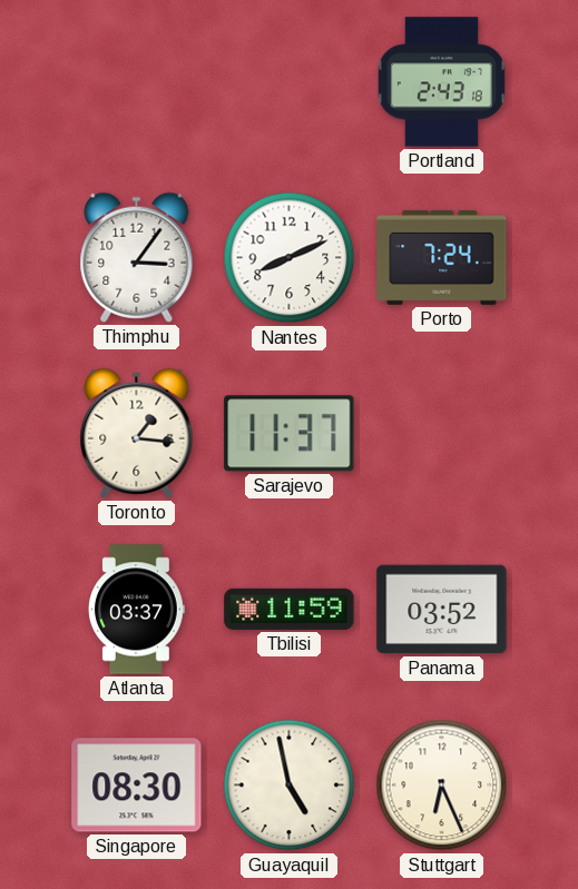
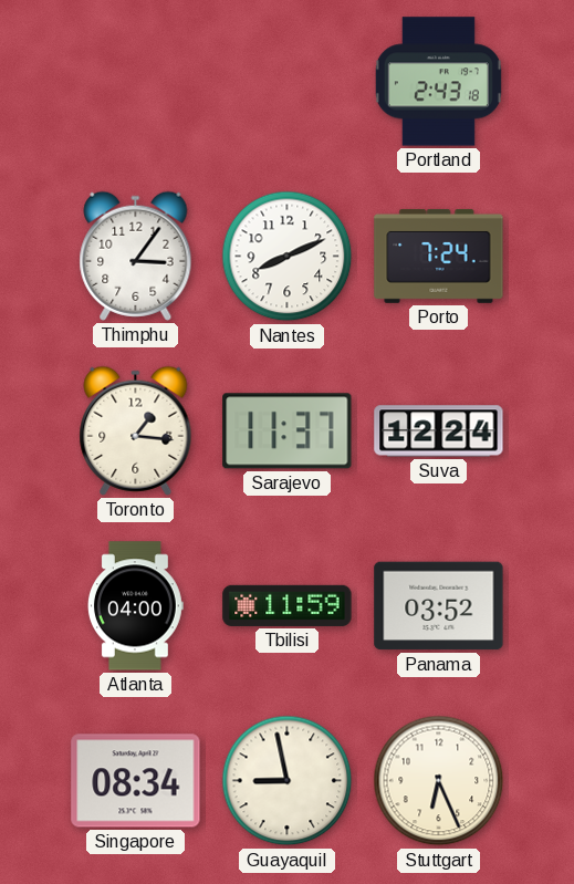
Suva: none -> 12:24
Atlanta: 03:37 -> 04:00
Singapore: 08:30 -> 08:34
Guayaquil: 4:58 -> 8:58
